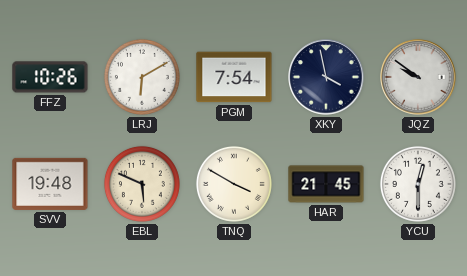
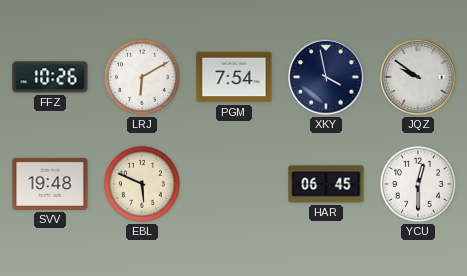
TNQ: 3:50 -> none
HAR: 21:45 -> 06:45
